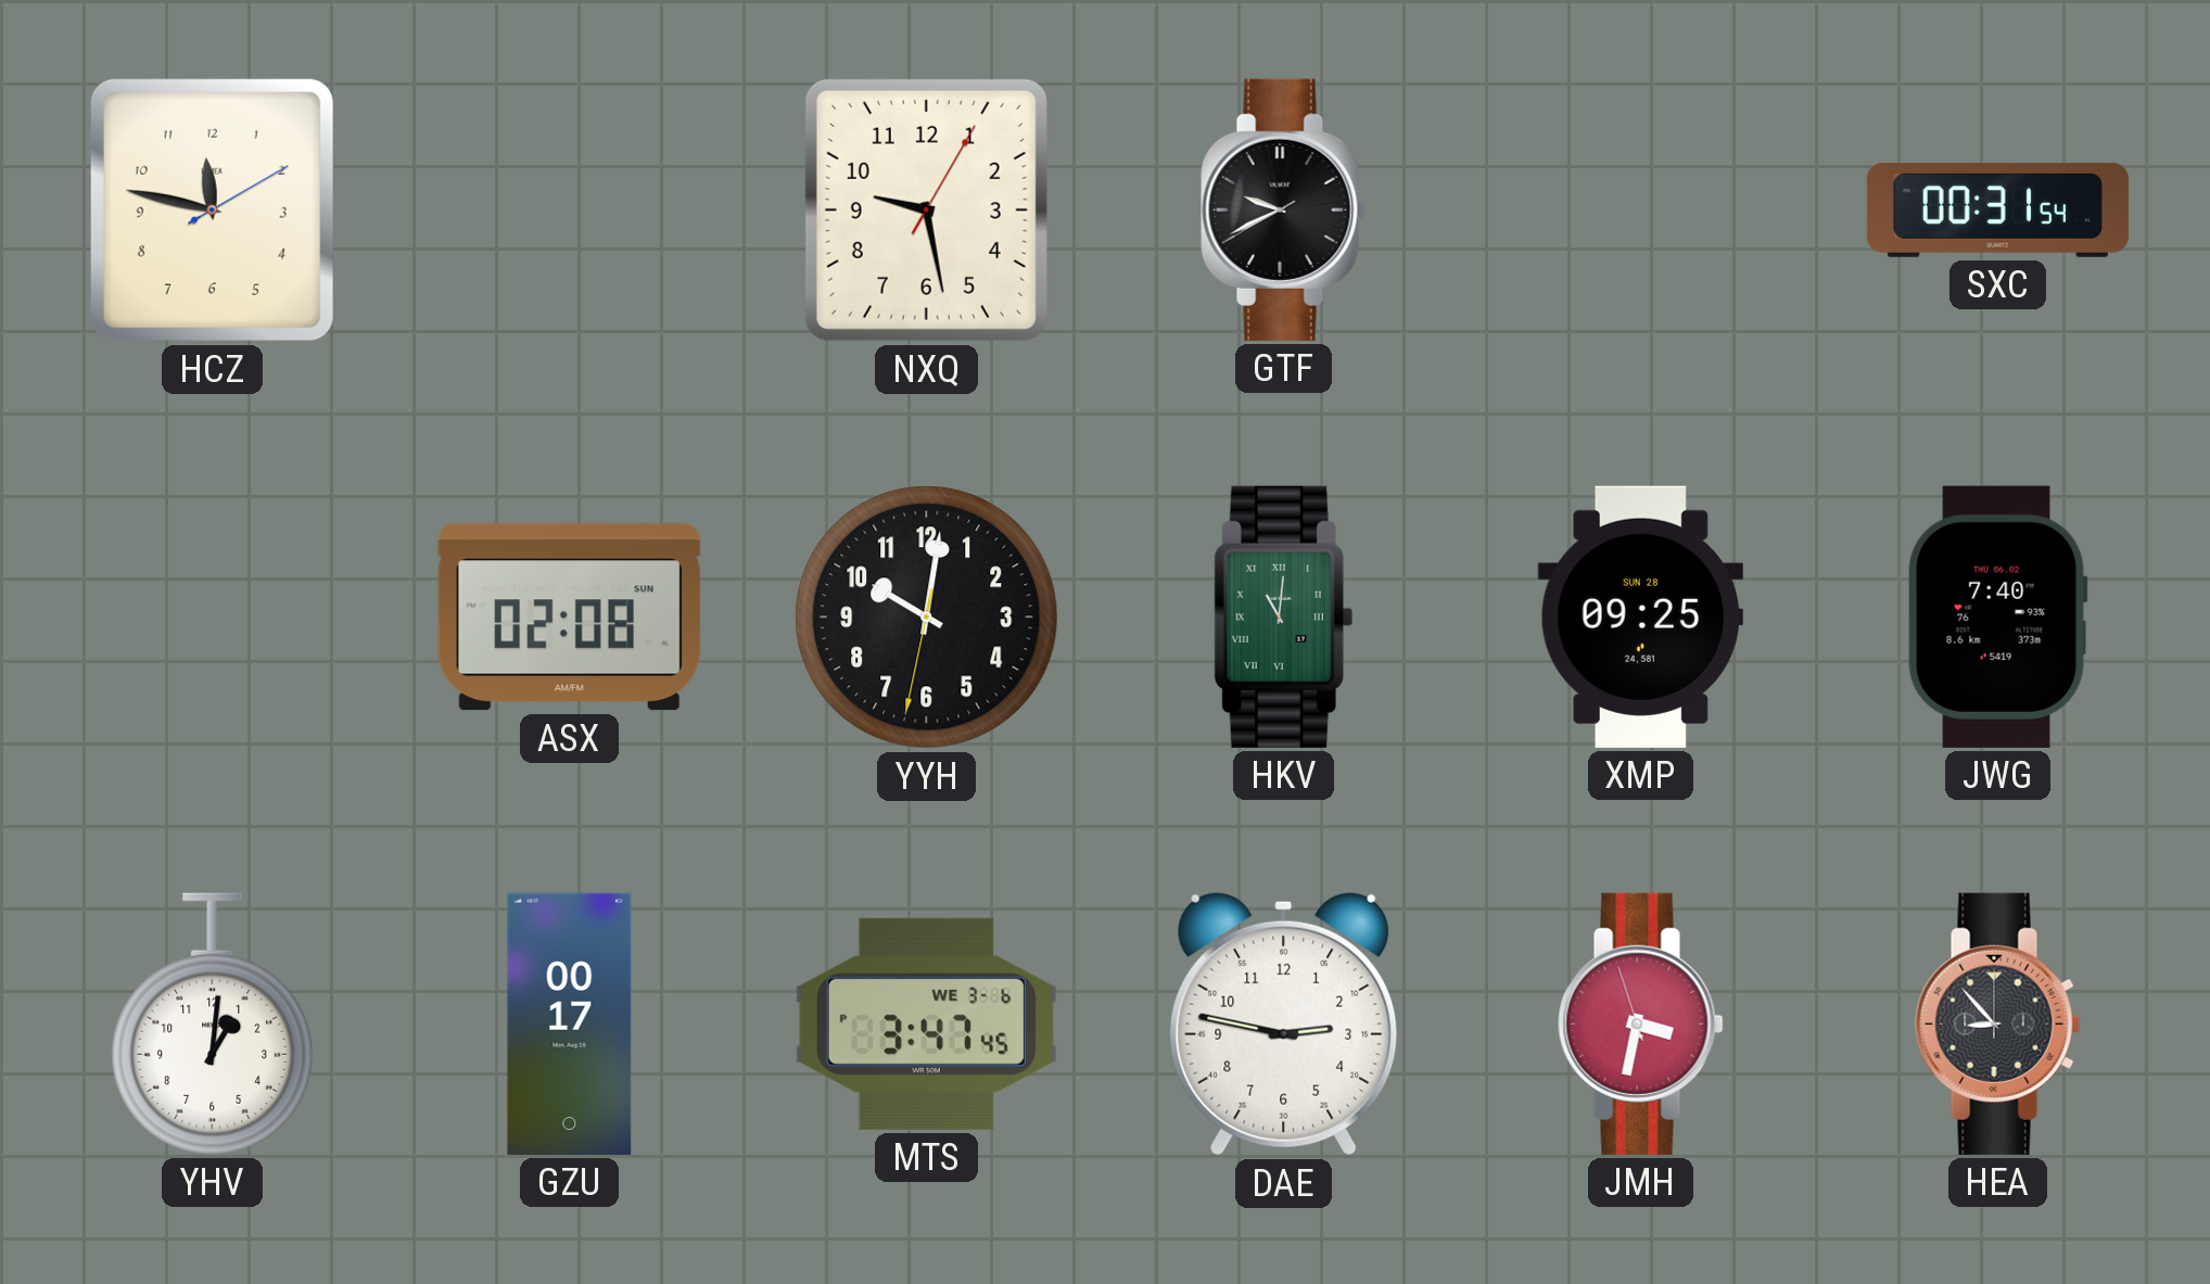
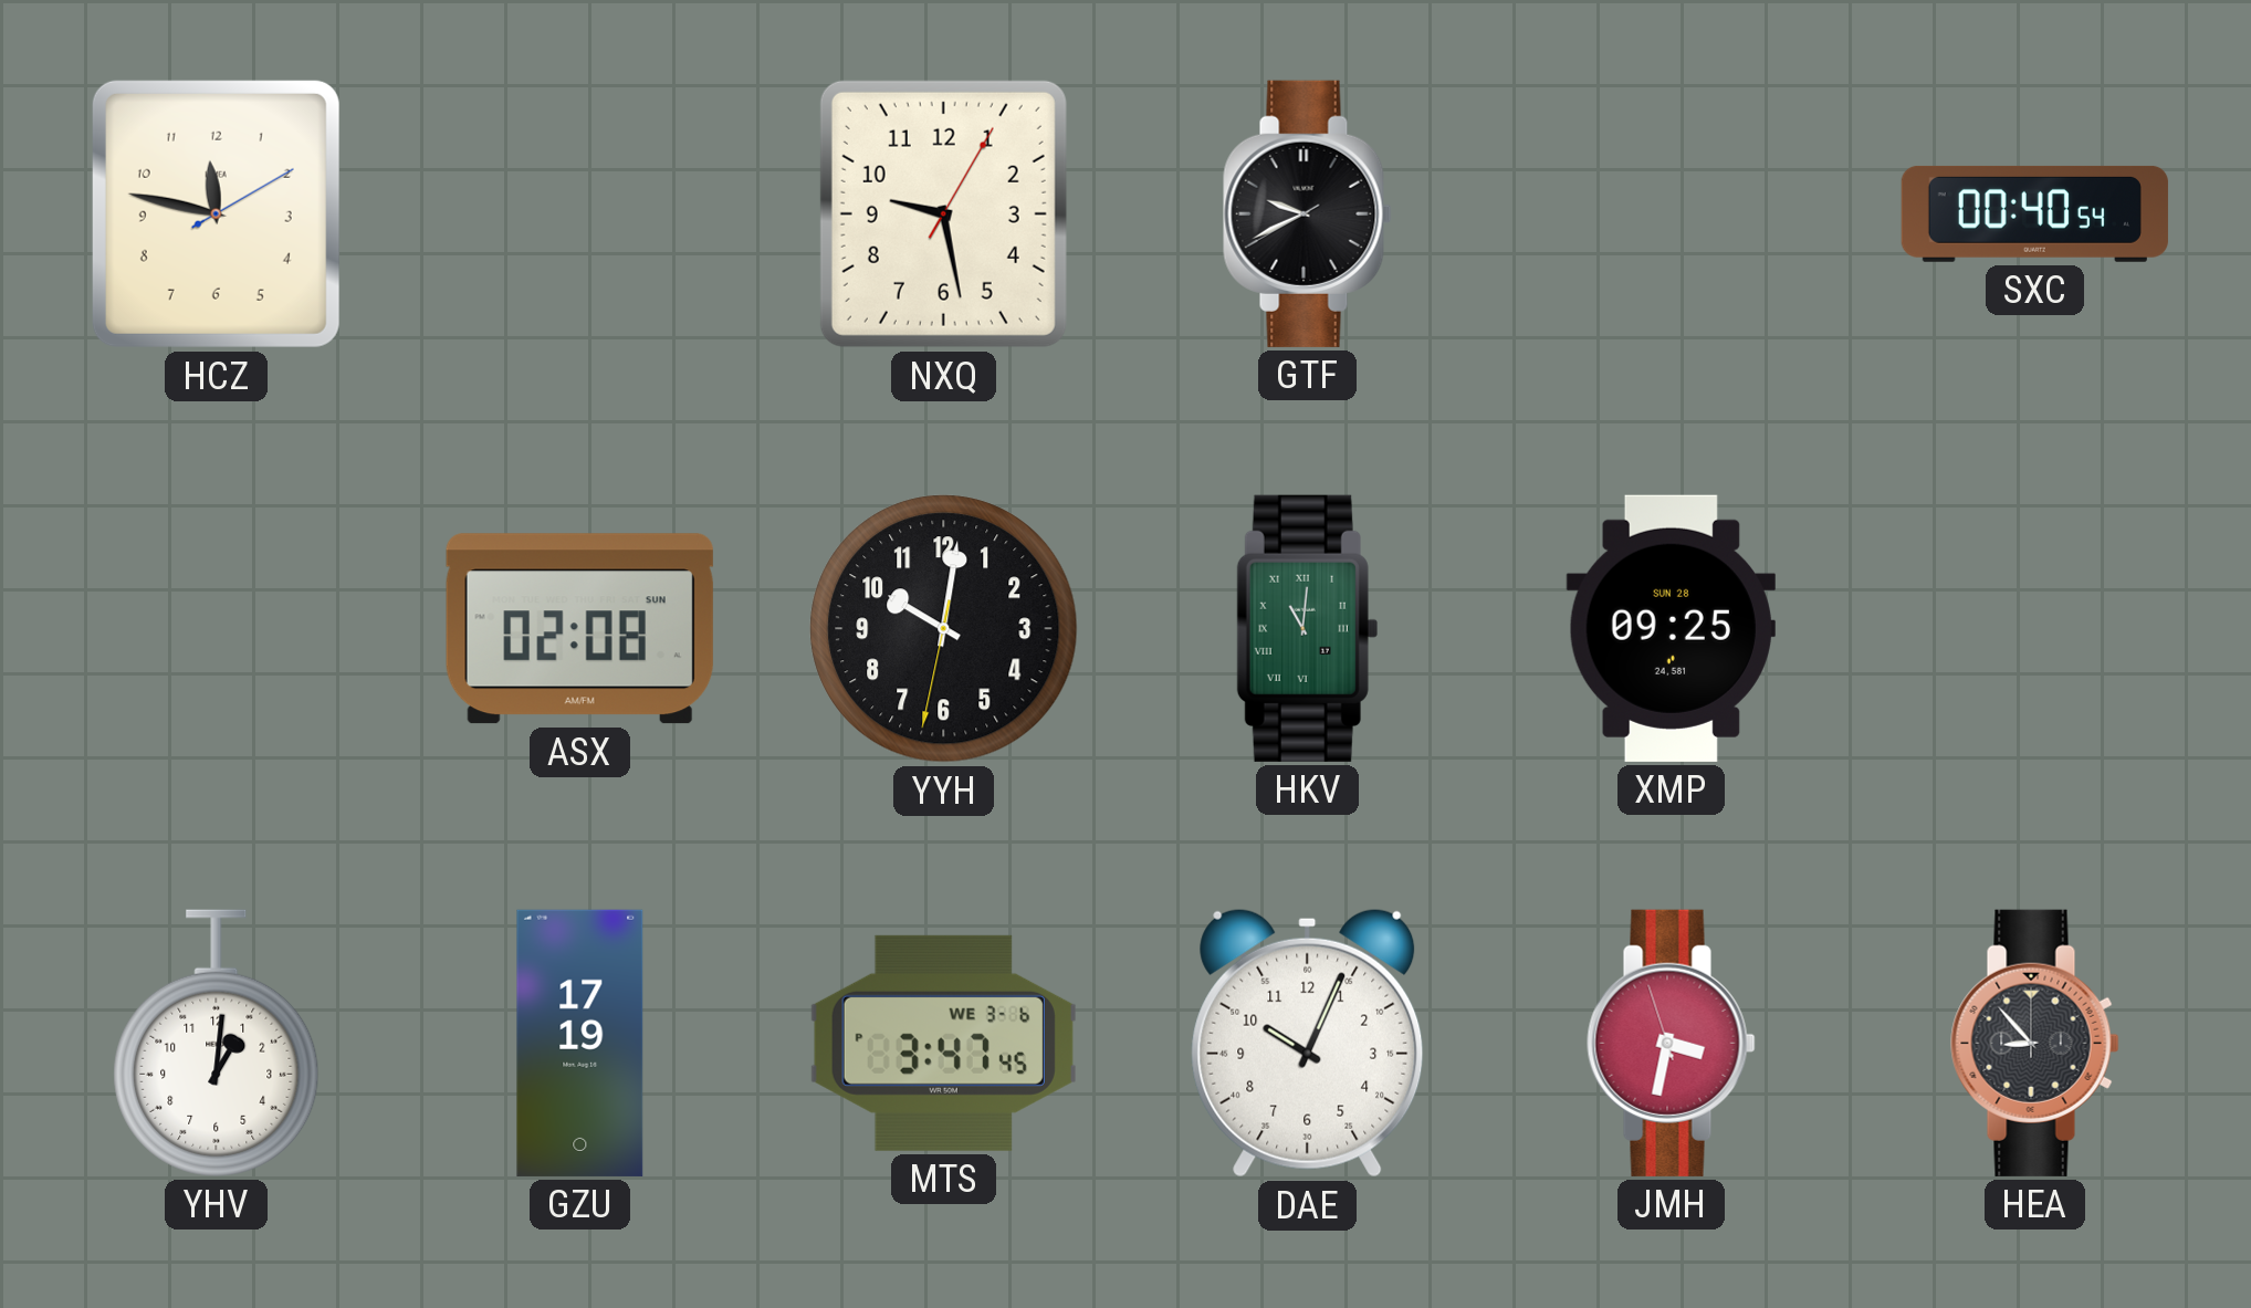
SXC: 00:31 -> 00:40
JWG: 7:40 -> none
GZU: 00:17 -> 17:19
DAE: 2:47 -> 10:04
